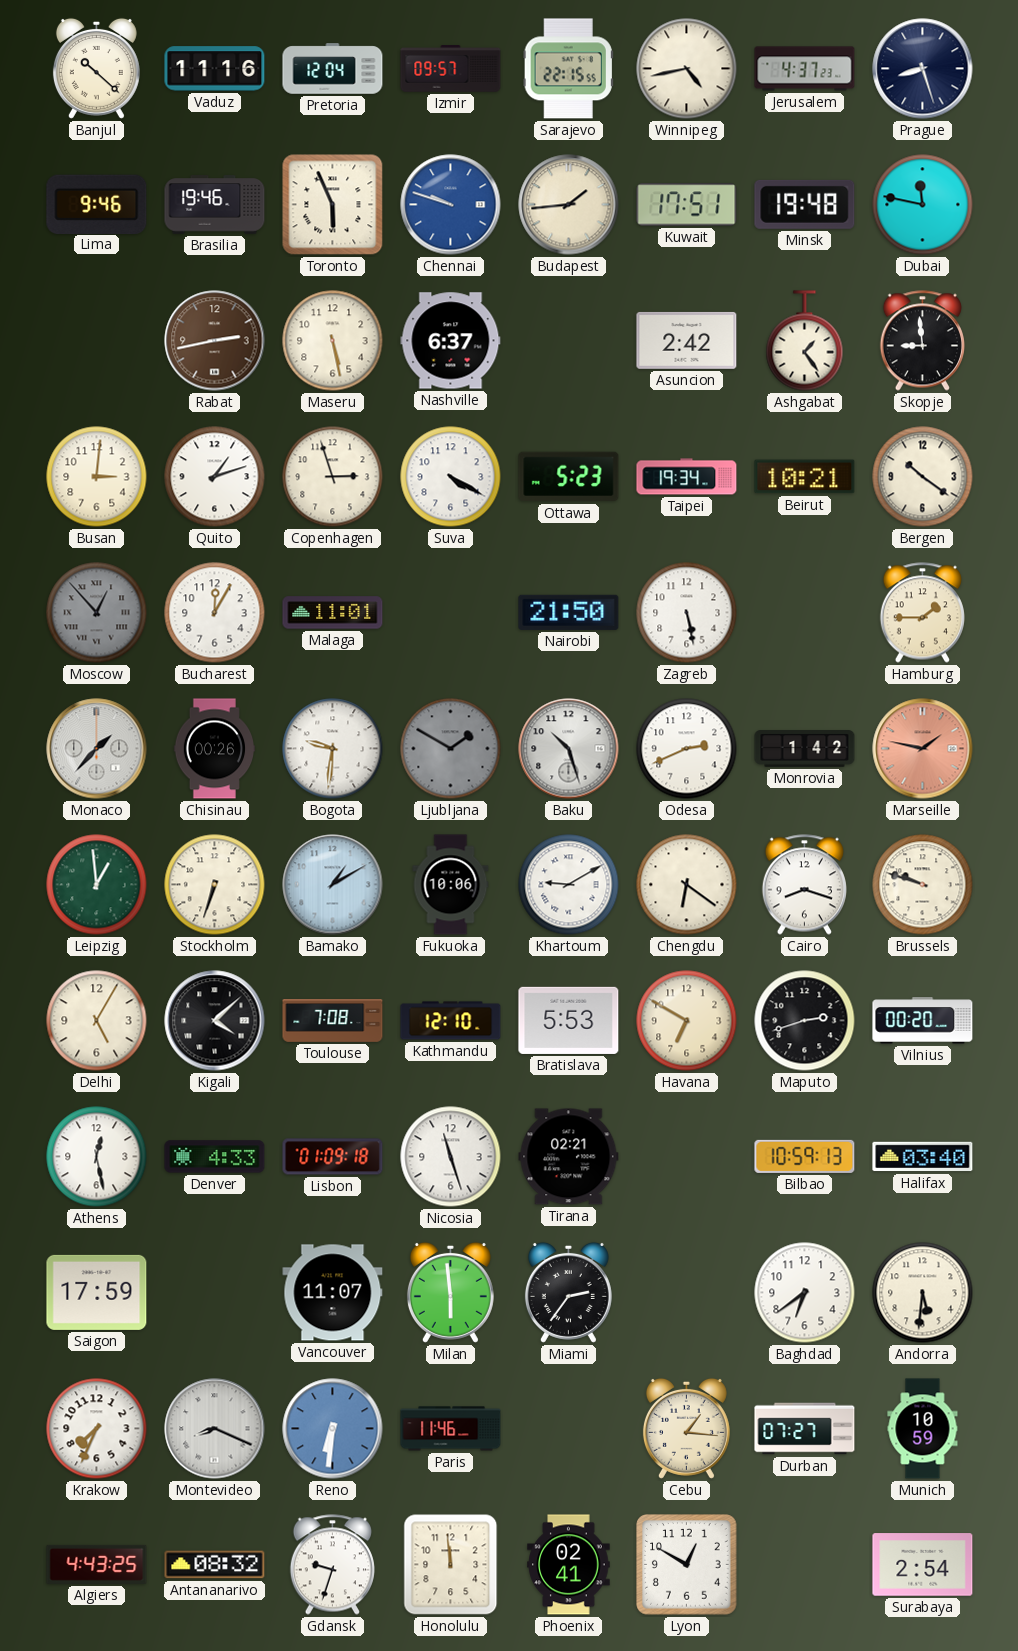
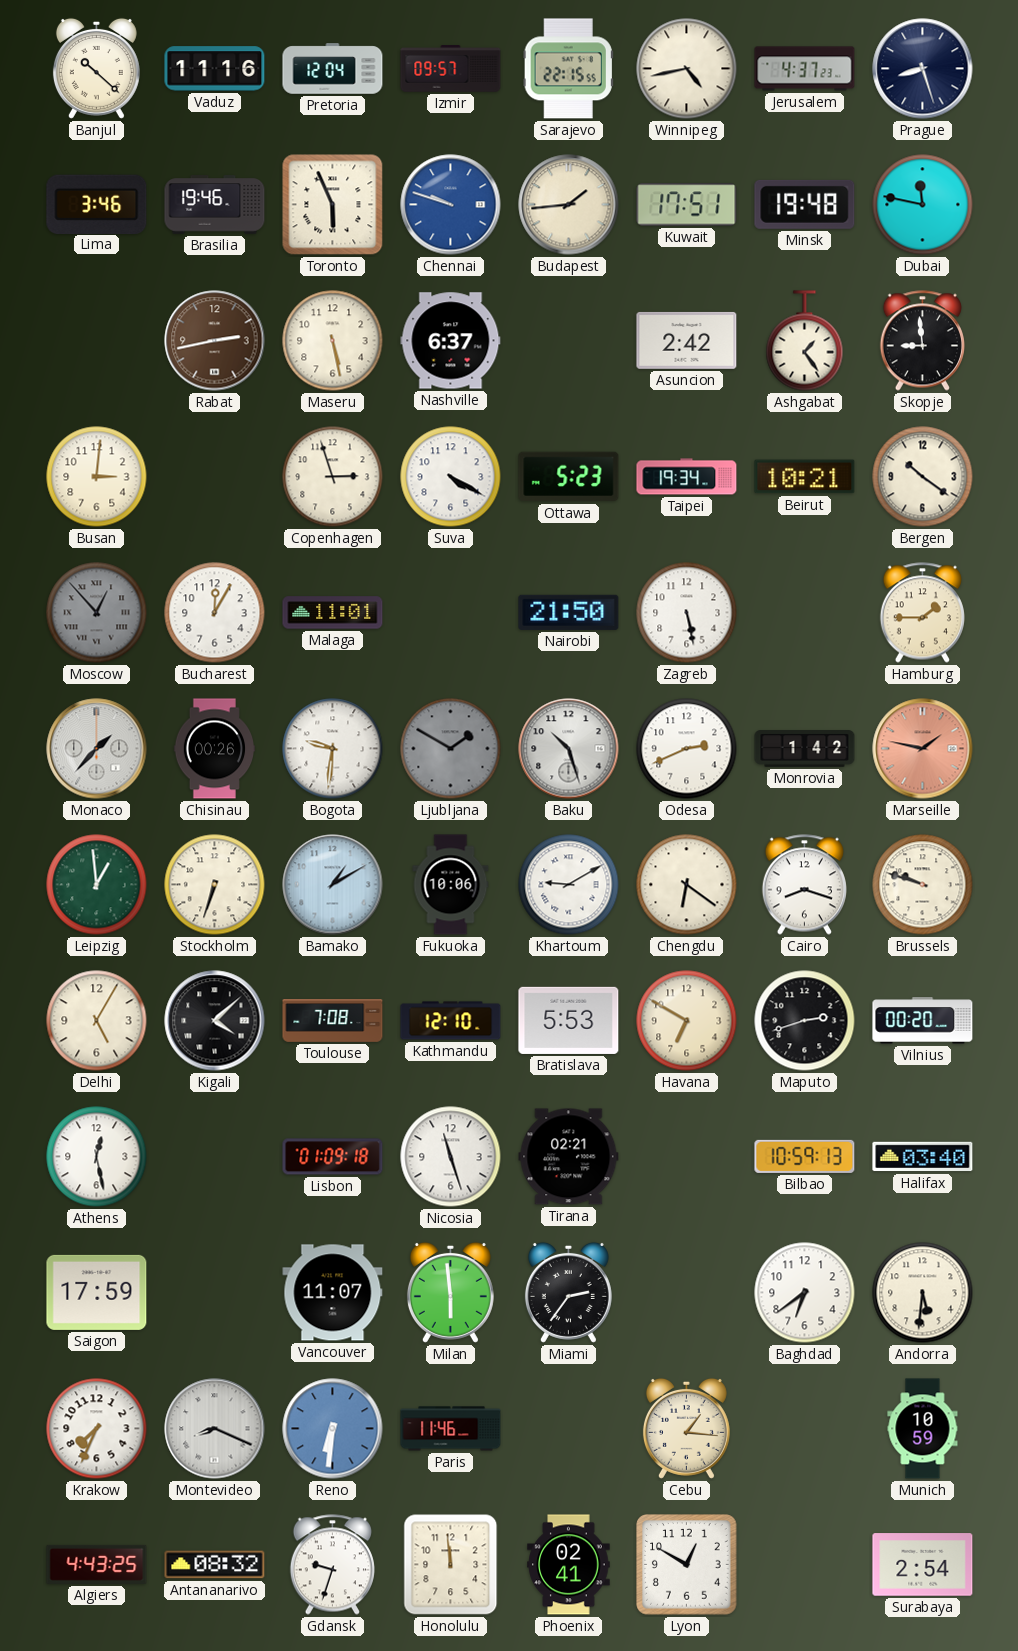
Lima: 9:46 -> 3:46
Quito: 1:12 -> none
Denver: 4:33 -> none
Durban: 07:27 -> none
